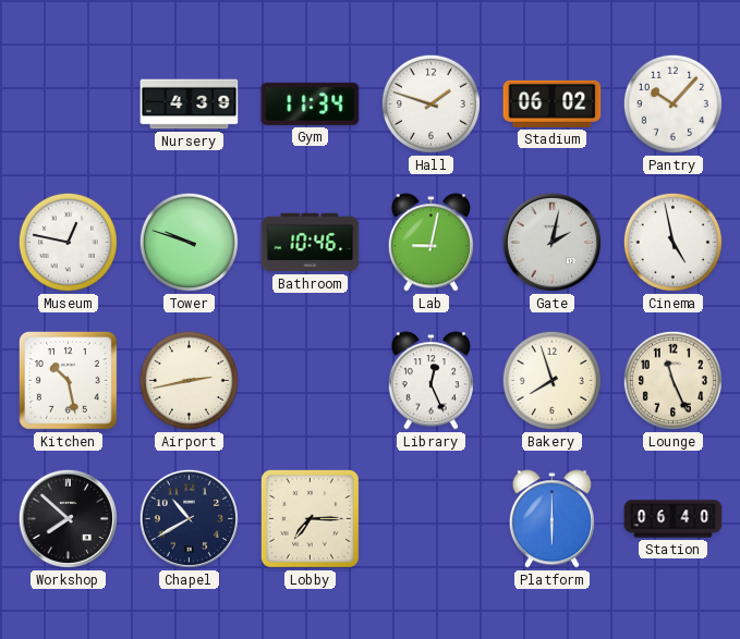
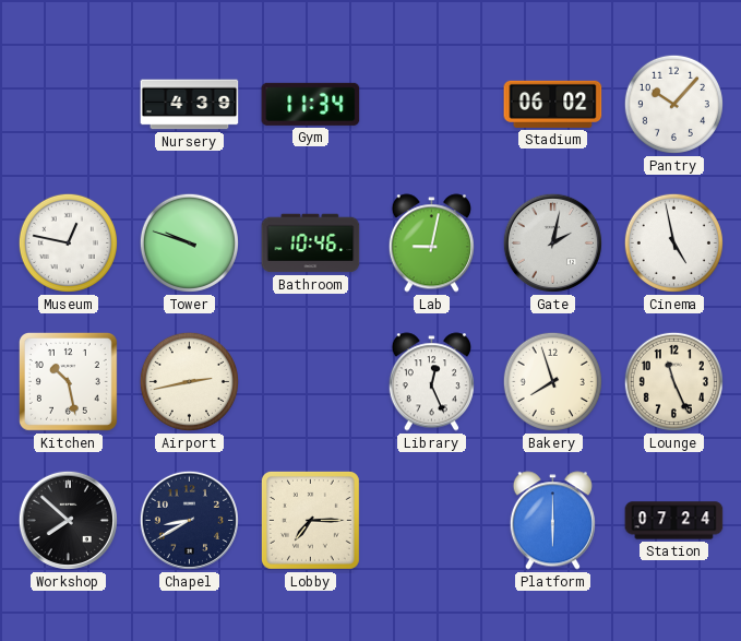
Hall: 1:48 -> none
Chapel: 10:40 -> 8:40
Station: 06:40 -> 07:24
